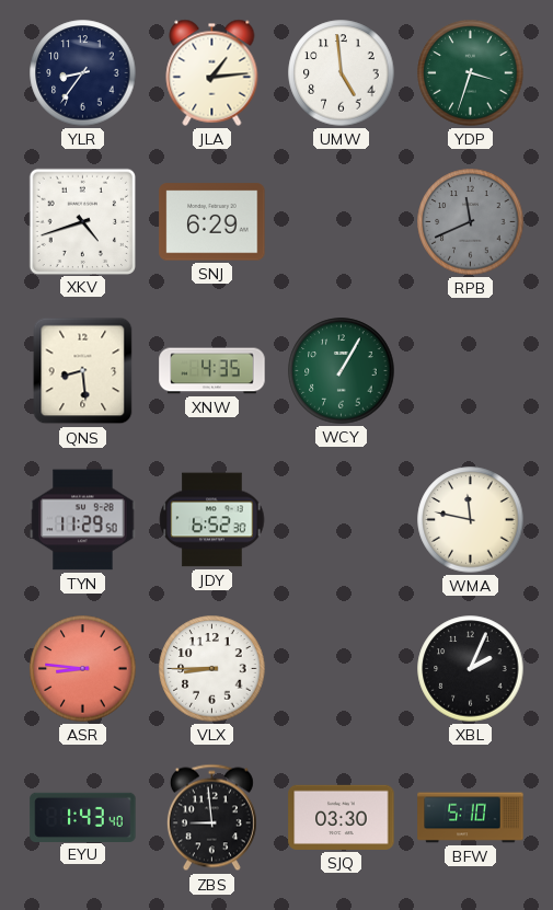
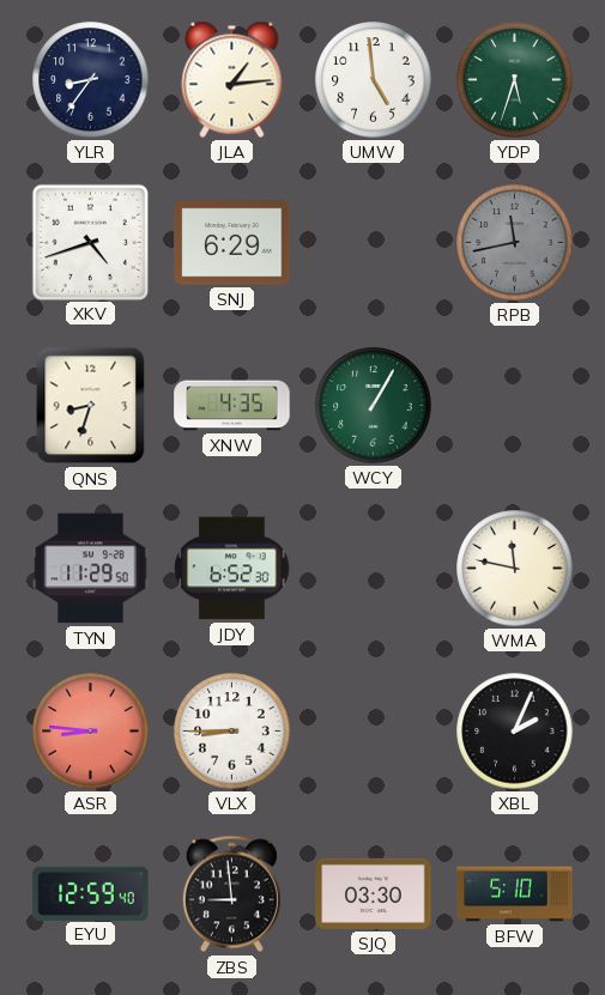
YDP: 3:33 -> 5:33
RPB: 11:41 -> 11:43
QNS: 8:29 -> 8:33
EYU: 1:43 -> 12:59
